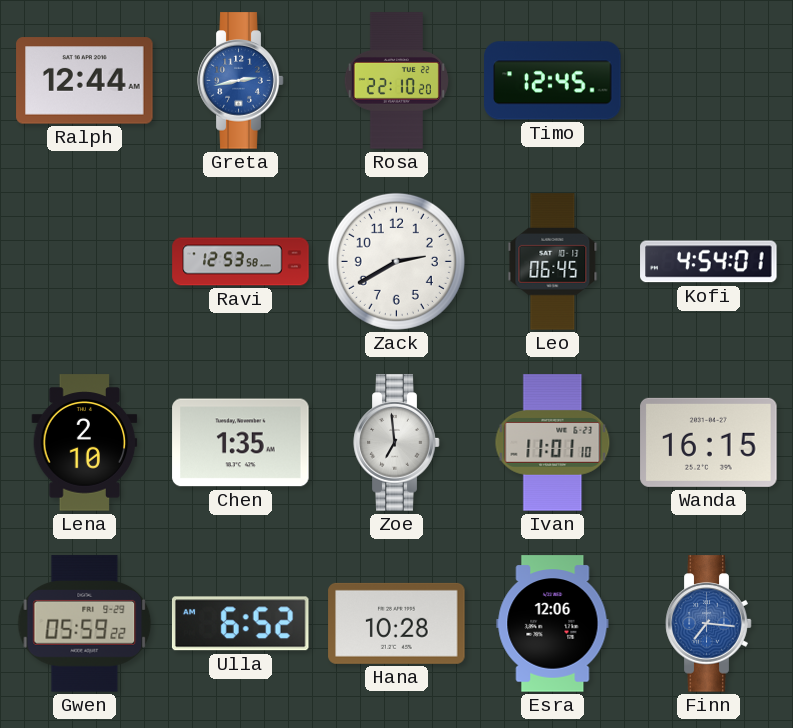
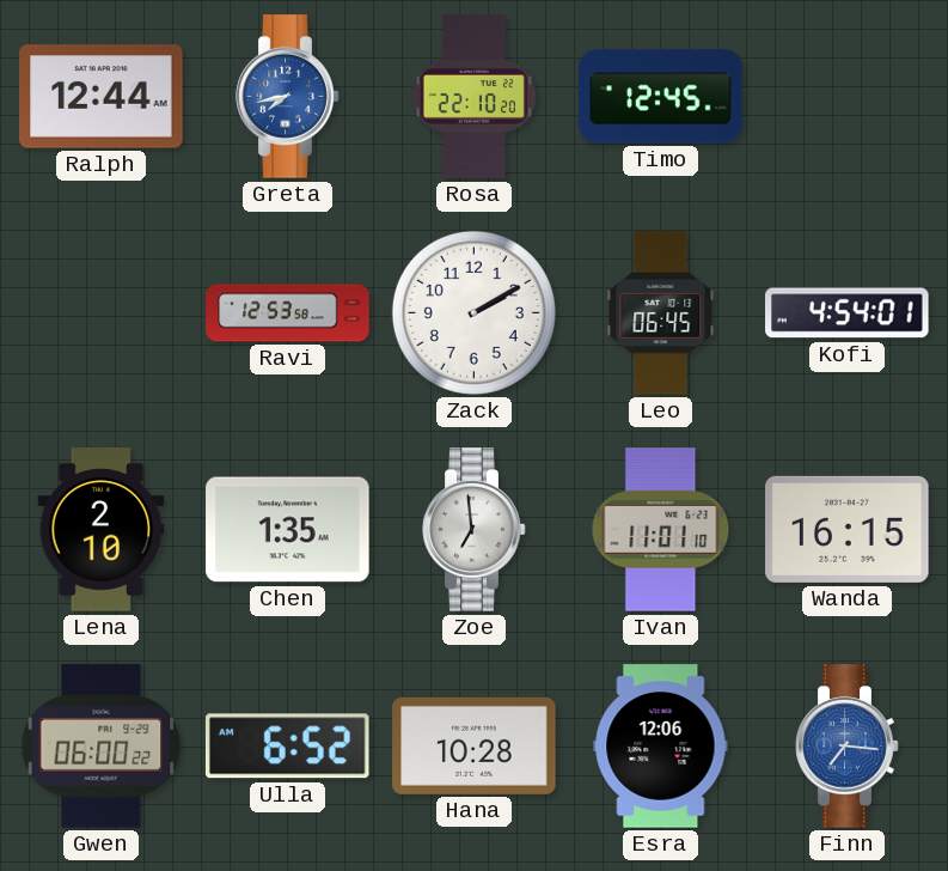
Greta: 2:43 -> 7:43
Zack: 2:40 -> 2:10
Gwen: 05:59 -> 06:00
